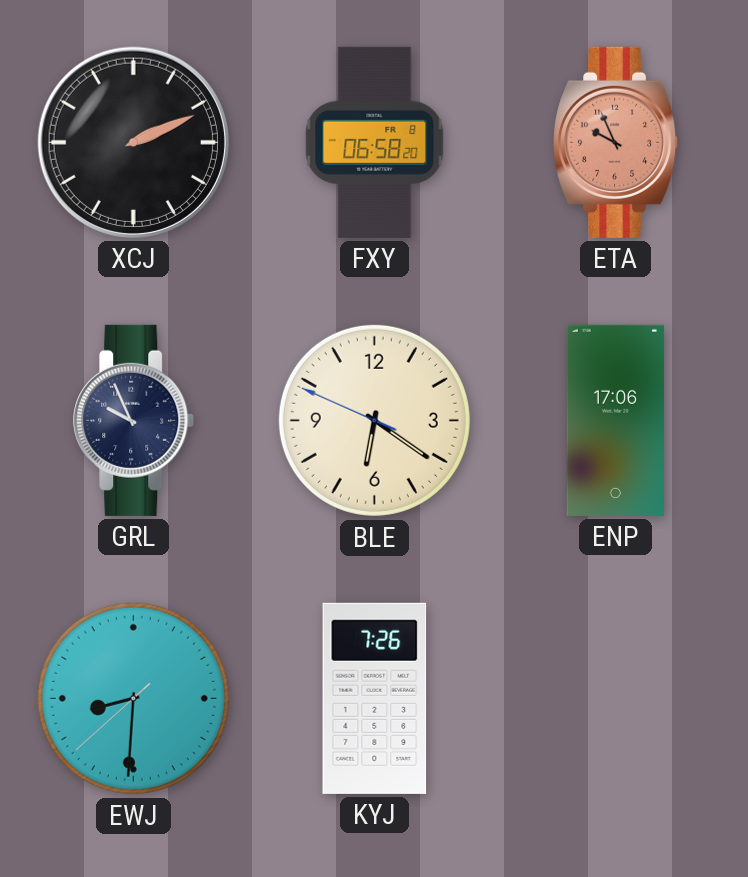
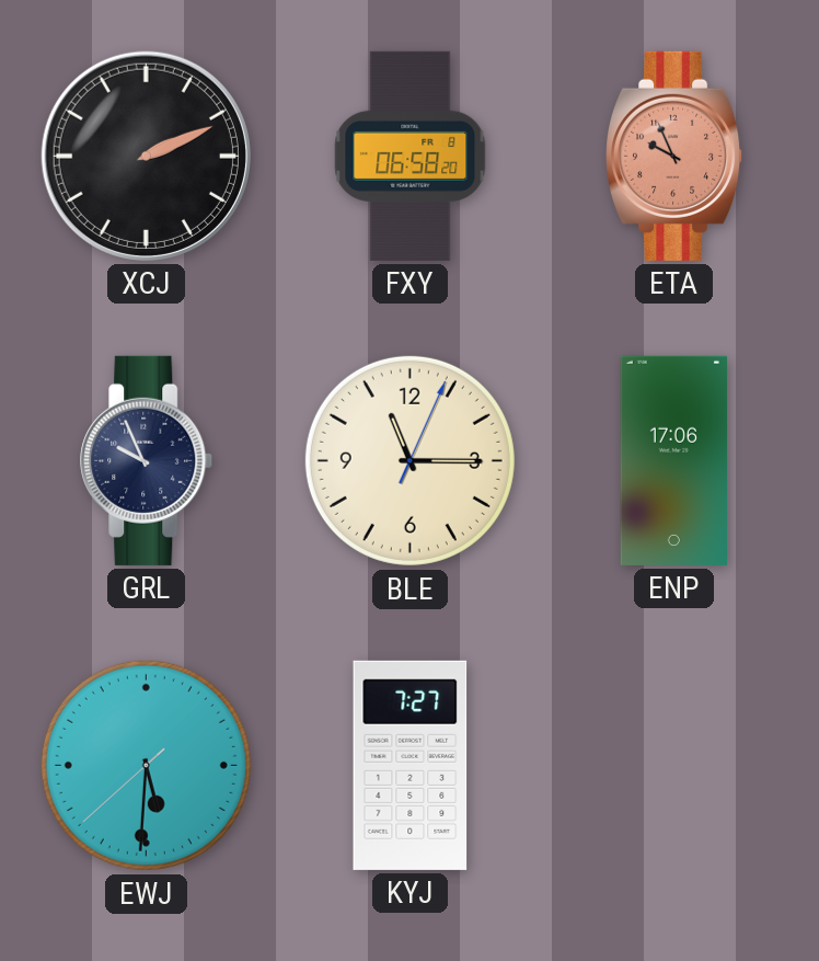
BLE: 6:20 -> 11:15
EWJ: 8:30 -> 5:30
KYJ: 7:26 -> 7:27
